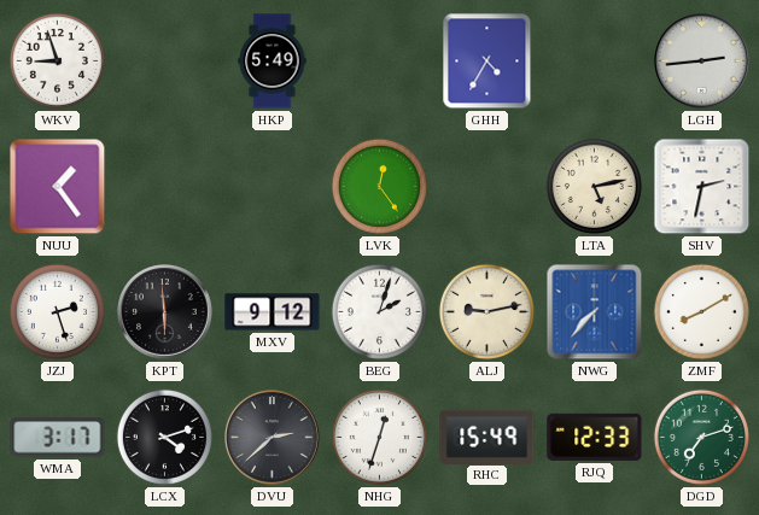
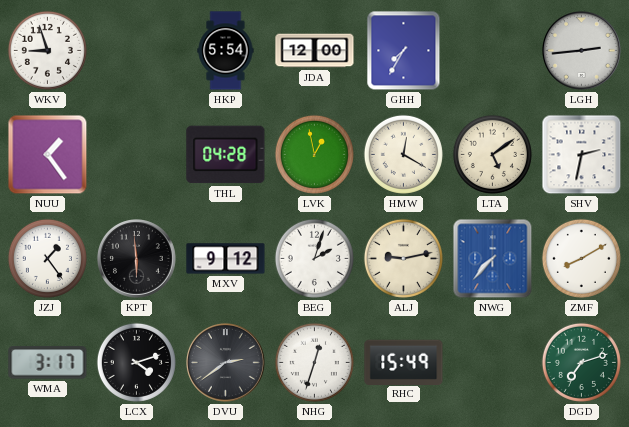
HKP: 5:49 -> 5:54
JDA: none -> 12:00
GHH: 4:35 -> 7:35
THL: none -> 04:28
LVK: 12:24 -> 12:58
HMW: none -> 12:20
LTA: 5:13 -> 5:09
JZJ: 2:27 -> 1:24
DVU: 2:38 -> 2:39
RJQ: 12:33 -> none
